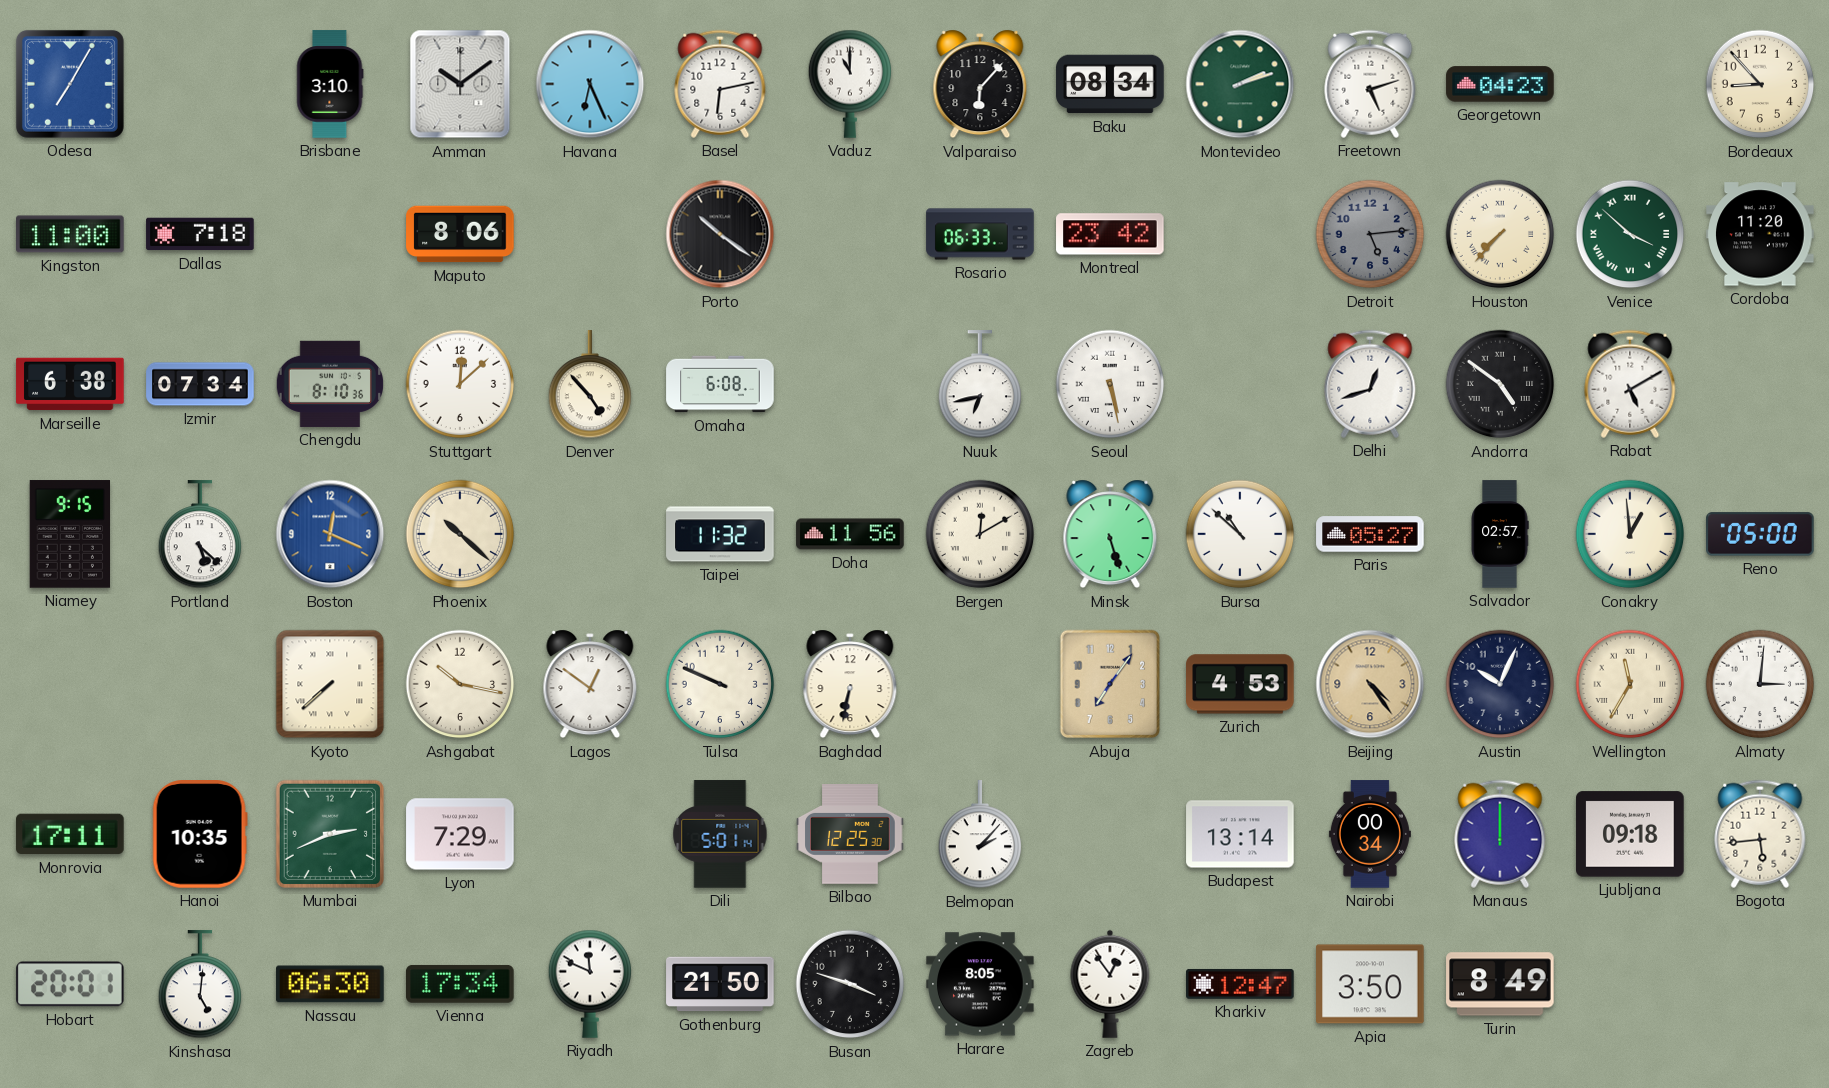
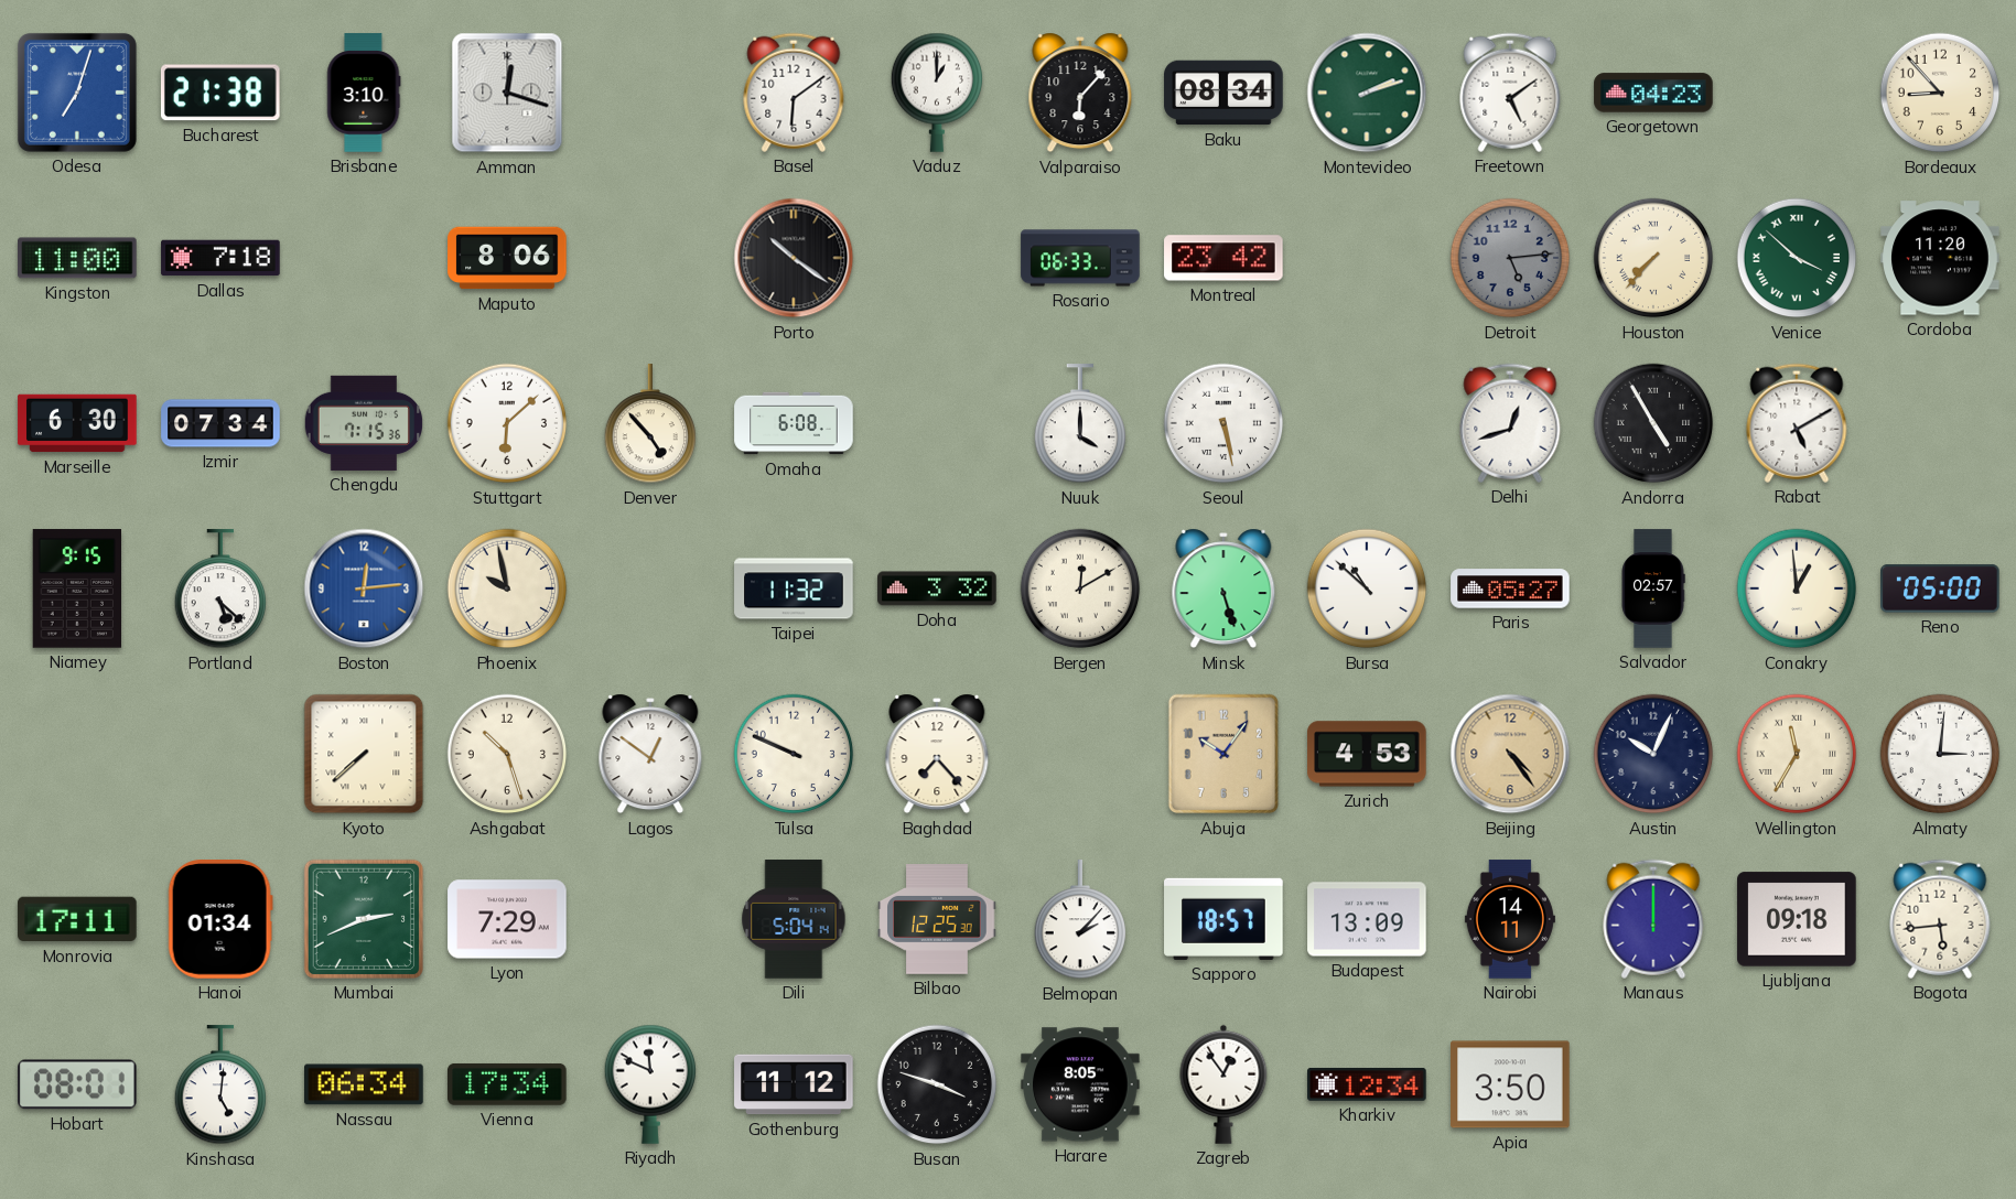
Odesa: 7:05 -> 7:03
Bucharest: none -> 21:38
Amman: 10:09 -> 12:18
Havana: 6:26 -> none
Basel: 6:13 -> 6:09
Vaduz: 11:00 -> 1:00
Freetown: 5:12 -> 5:09
Marseille: 6:38 -> 6:30
Chengdu: 8:10 -> 7:15
Stuttgart: 12:08 -> 6:08
Nuuk: 6:43 -> 4:00
Andorra: 4:51 -> 4:55
Boston: 12:19 -> 12:14
Phoenix: 10:22 -> 9:58
Doha: 11:56 -> 3:32
Ashgabat: 10:17 -> 10:27
Baghdad: 6:32 -> 7:23
Abuja: 7:06 -> 10:06
Hanoi: 10:35 -> 01:34
Dili: 5:01 -> 5:04
Sapporo: none -> 18:57
Budapest: 13:14 -> 13:09
Nairobi: 00:34 -> 14:11
Hobart: 20:01 -> 08:01
Nassau: 06:30 -> 06:34
Gothenburg: 21:50 -> 11:12
Kharkiv: 12:47 -> 12:34
Turin: 8:49 -> none
